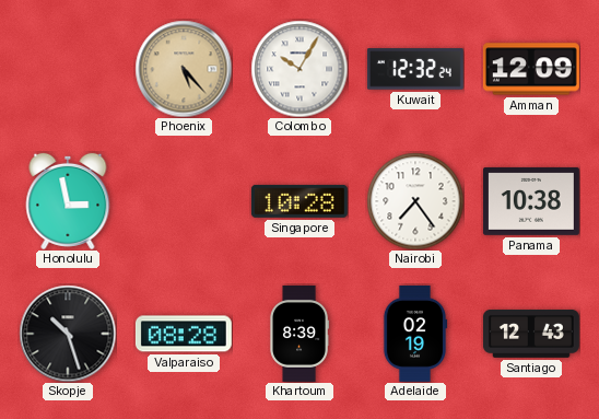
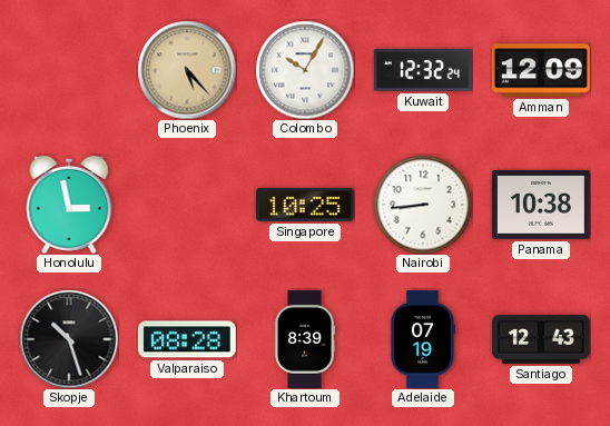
Singapore: 10:28 -> 10:25
Nairobi: 7:24 -> 8:44
Adelaide: 02:19 -> 07:19
